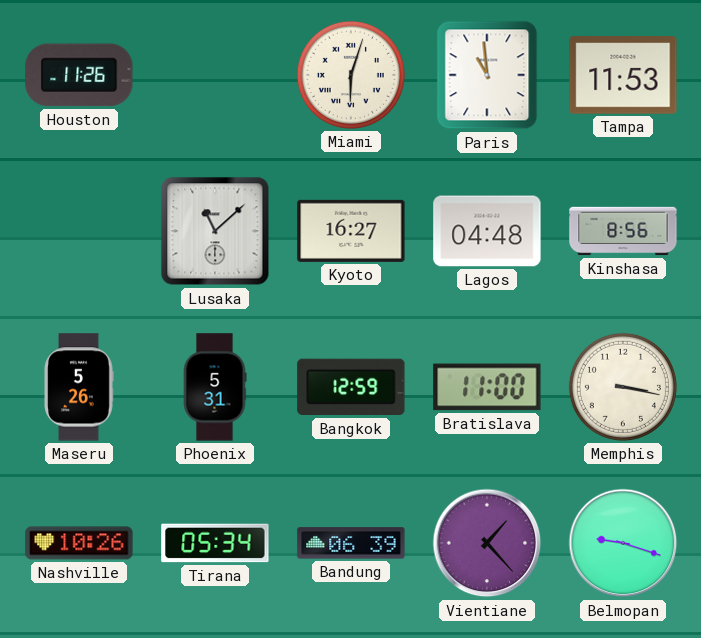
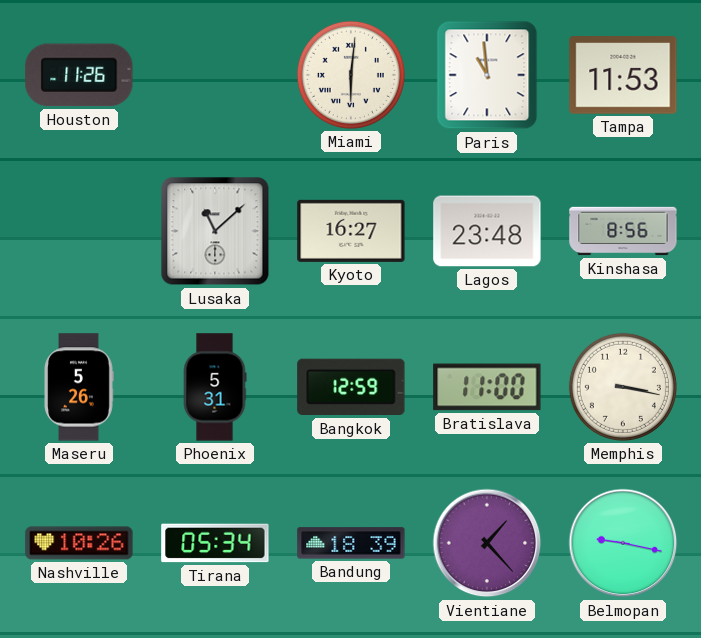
Miami: 6:03 -> 6:01
Lagos: 04:48 -> 23:48
Bandung: 06:39 -> 18:39
Belmopan: 9:18 -> 9:17
